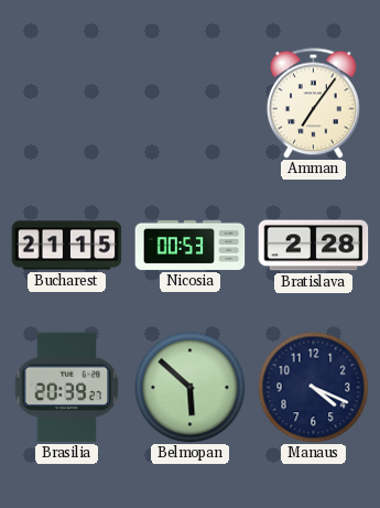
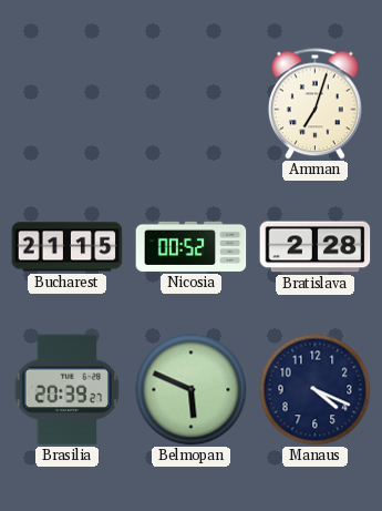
Amman: 7:06 -> 7:03
Nicosia: 00:53 -> 00:52
Belmopan: 5:52 -> 5:49
